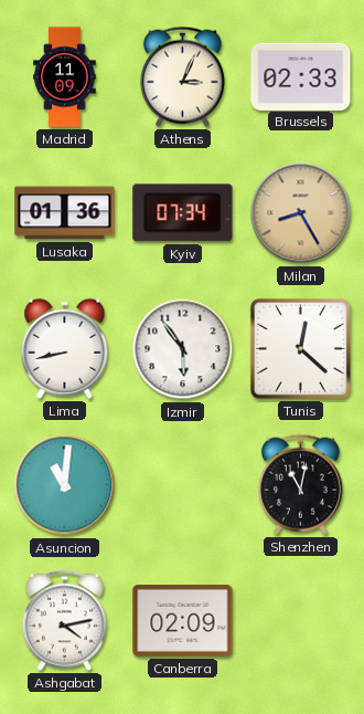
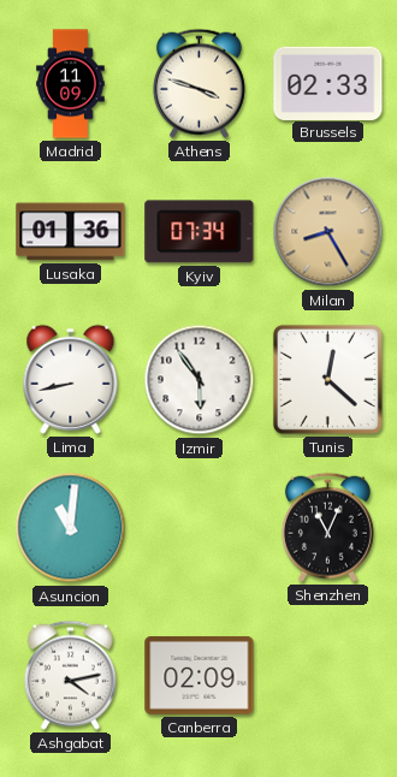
Athens: 3:04 -> 3:48
Shenzhen: 11:02 -> 11:04
